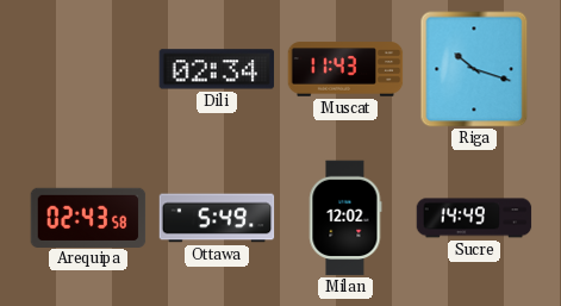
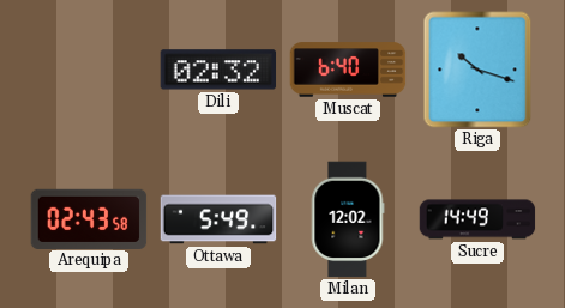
Dili: 02:34 -> 02:32
Muscat: 11:43 -> 6:40
